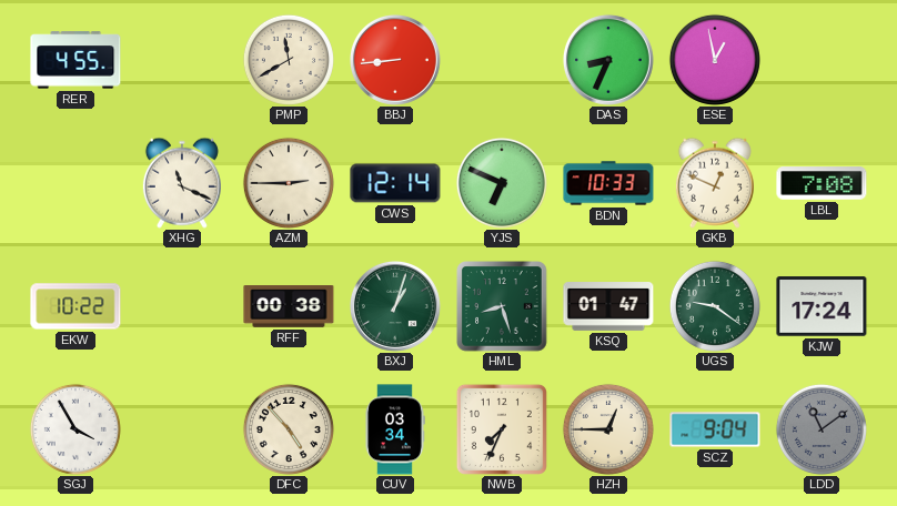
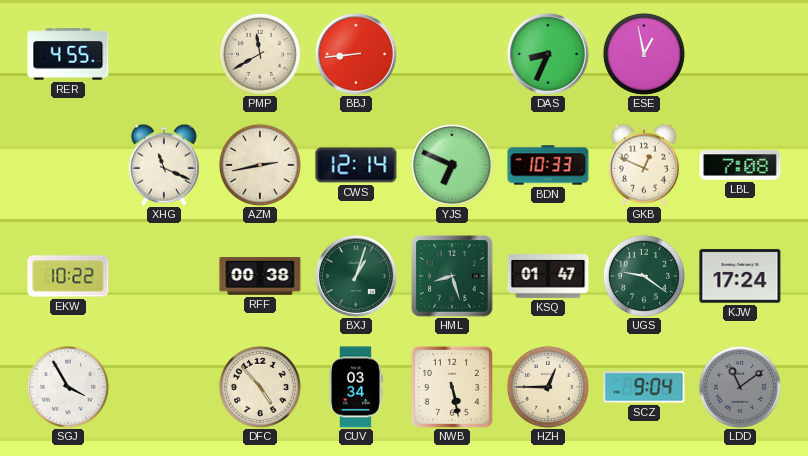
AZM: 2:45 -> 2:43
NWB: 7:34 -> 5:28
